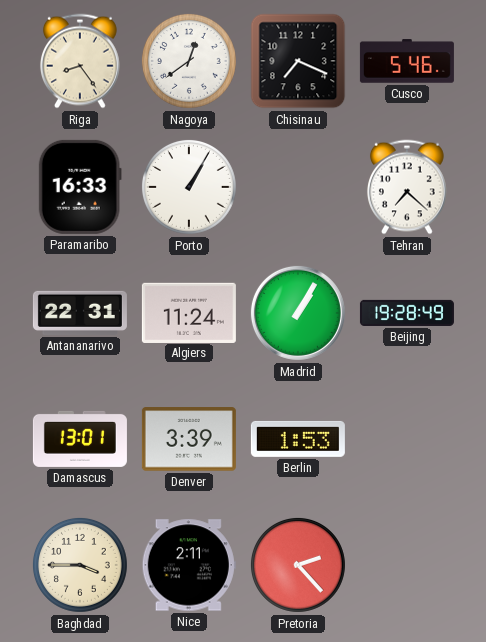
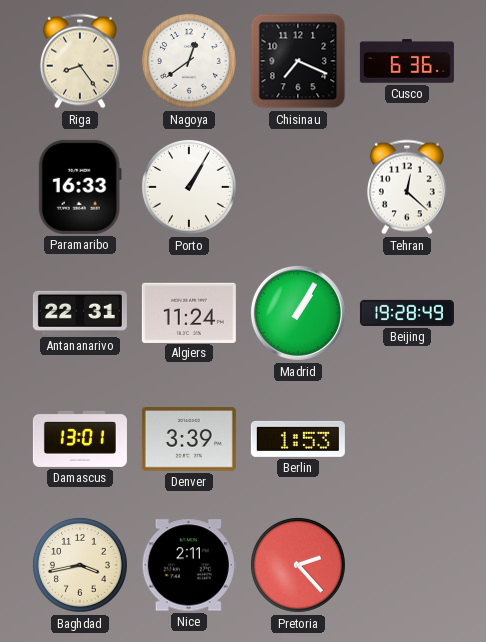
Cusco: 5:46 -> 6:36
Tehran: 7:22 -> 12:22
Baghdad: 3:45 -> 3:43
